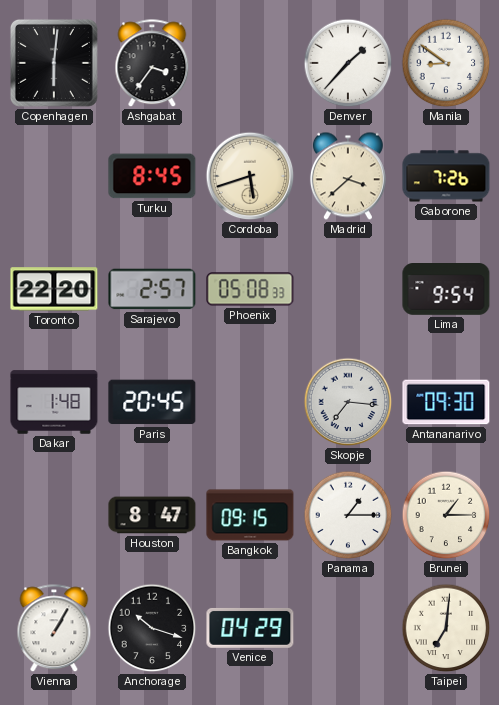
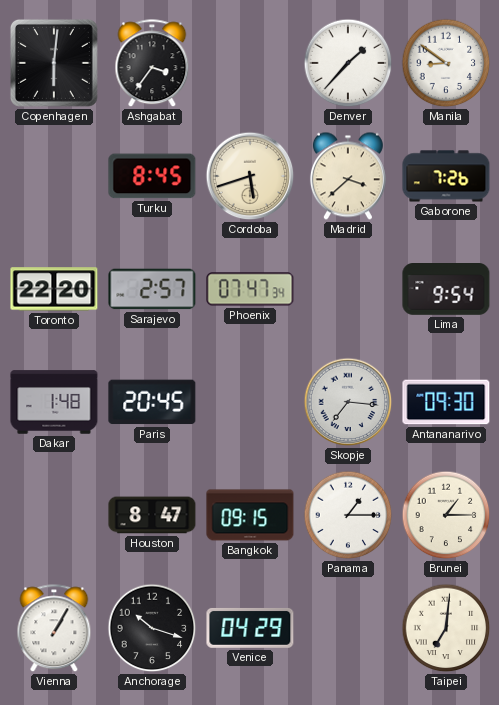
Phoenix: 05:08 -> 07:47
